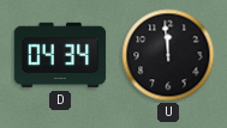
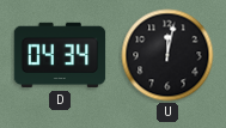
U: 11:59 -> 12:02
